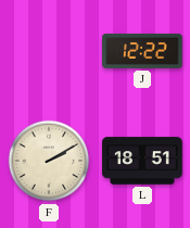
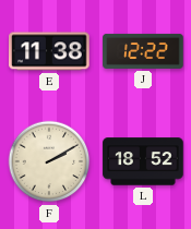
E: none -> 11:38
L: 18:51 -> 18:52
